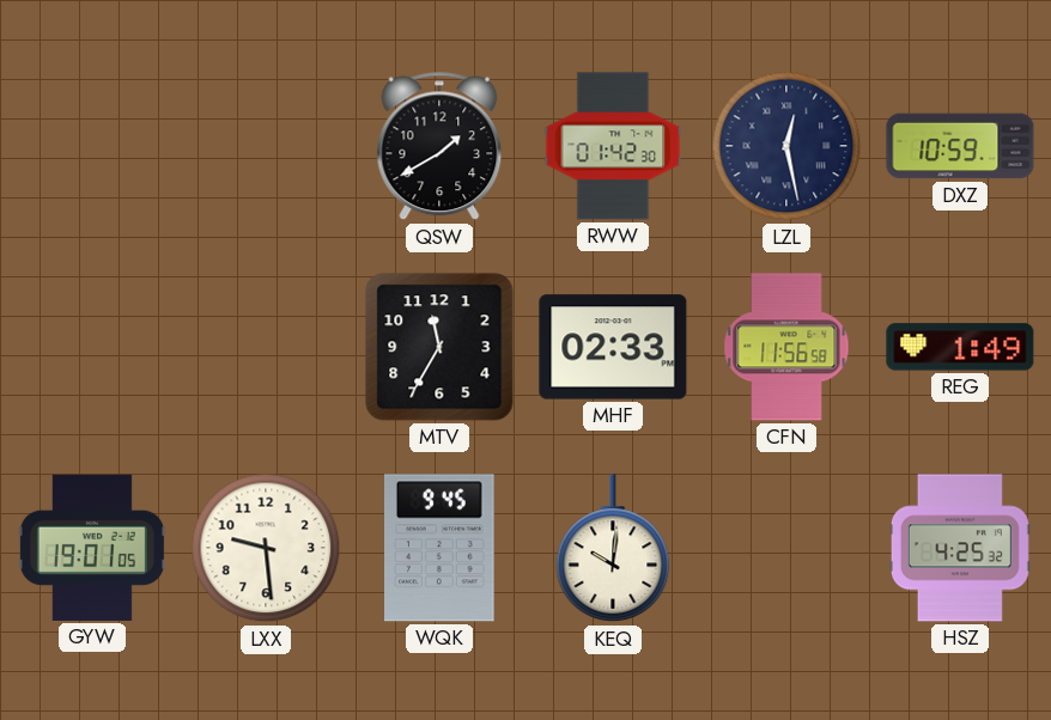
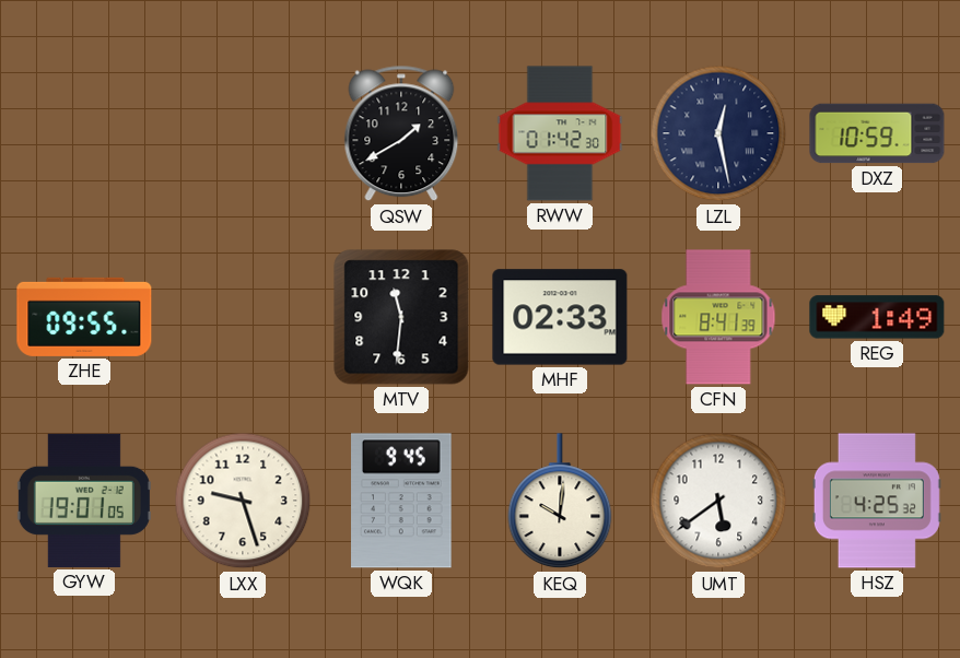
ZHE: none -> 09:55
MTV: 11:35 -> 11:31
CFN: 11:56 -> 8:41
LXX: 9:29 -> 9:27
UMT: none -> 5:39
